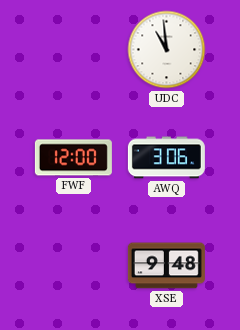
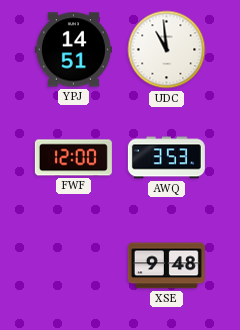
YPJ: none -> 14:51
AWQ: 3:06 -> 3:53
